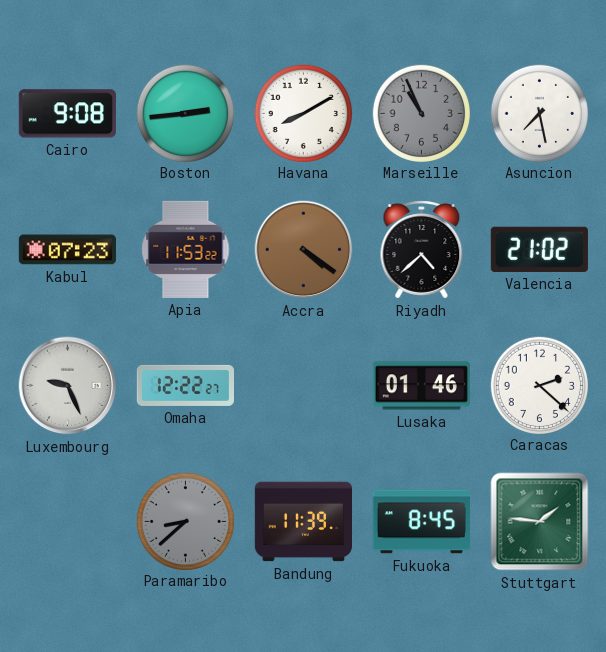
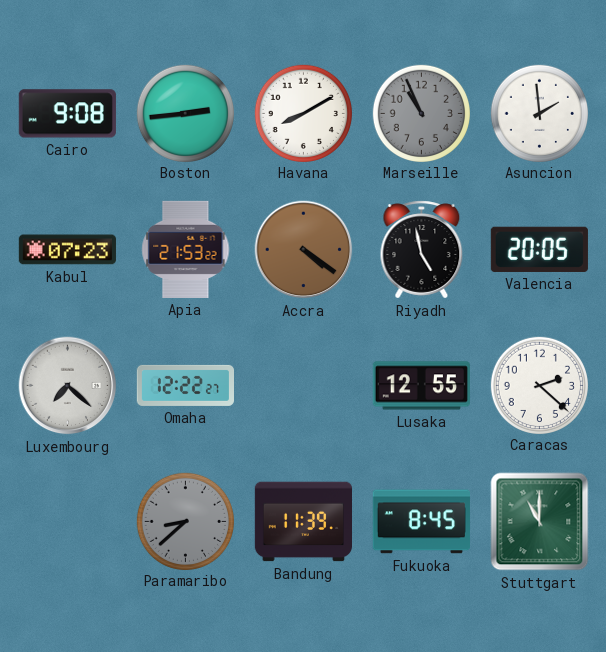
Asuncion: 7:28 -> 1:59
Apia: 11:53 -> 21:53
Riyadh: 4:38 -> 4:58
Valencia: 21:02 -> 20:05
Luxembourg: 9:26 -> 7:22
Lusaka: 01:46 -> 12:55
Stuttgart: 1:46 -> 11:00
